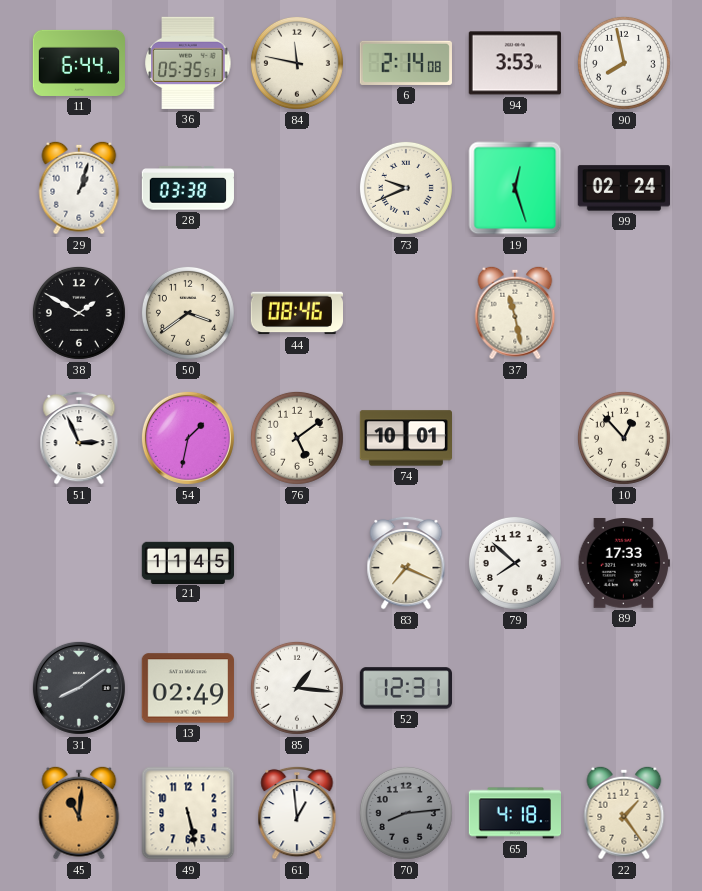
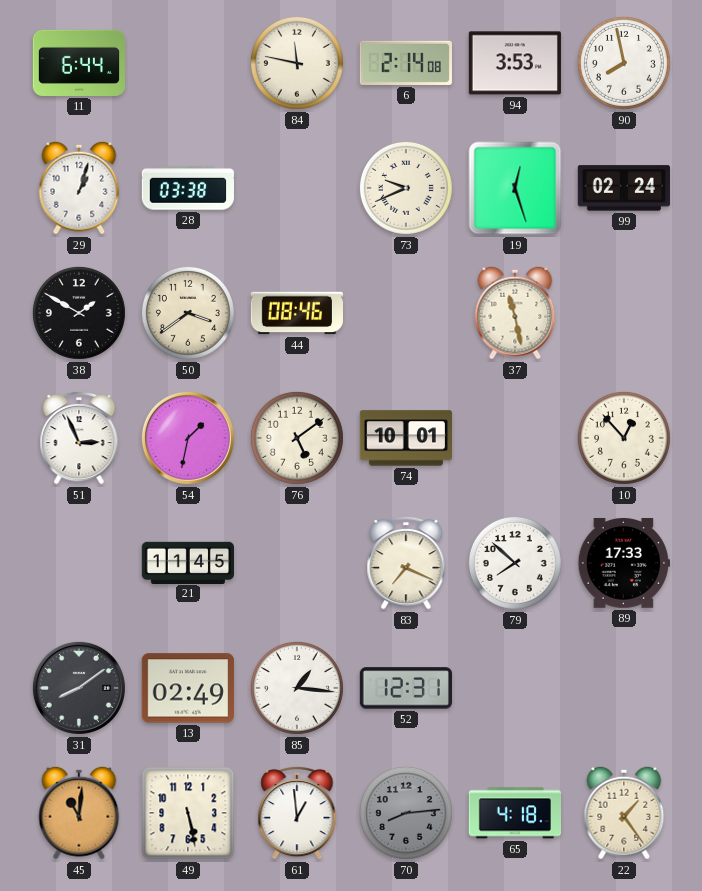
36: 05:35 -> none
